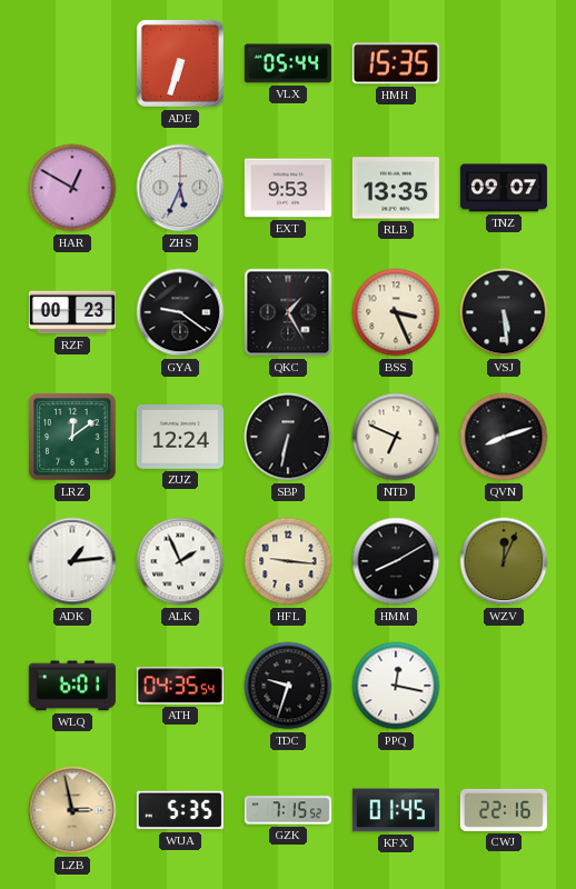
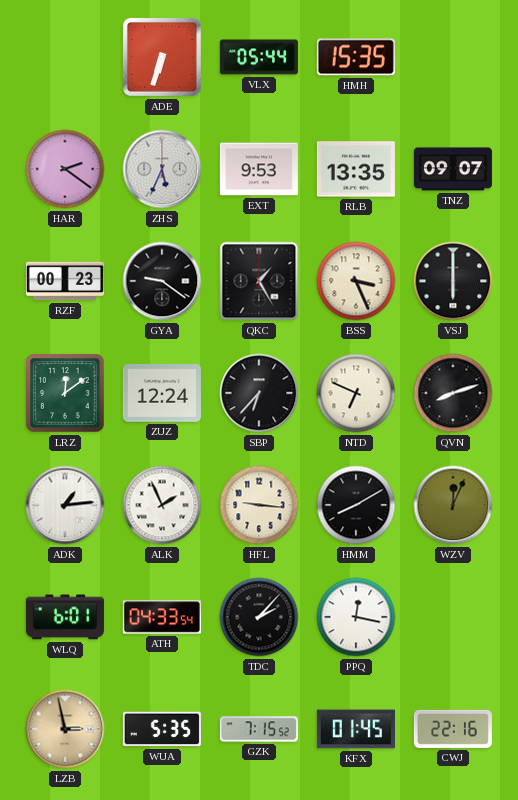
HAR: 12:50 -> 2:21
VSJ: 5:29 -> 6:00
SBP: 6:32 -> 6:37
ATH: 04:35 -> 04:33
TDC: 9:33 -> 2:07
